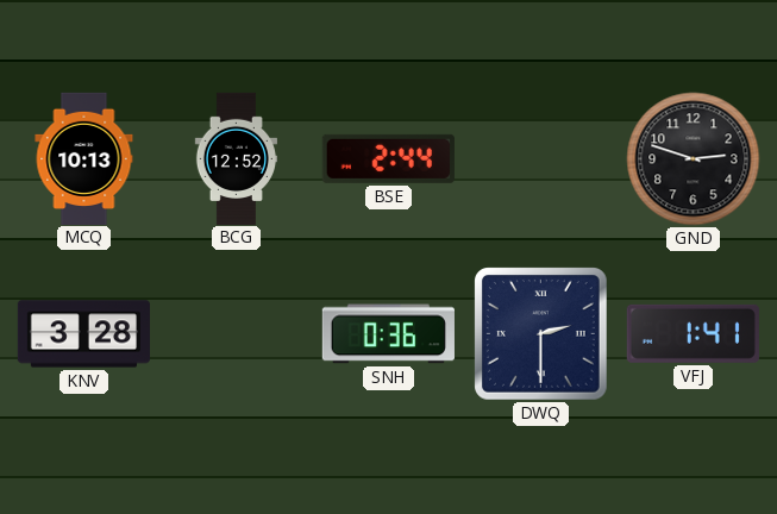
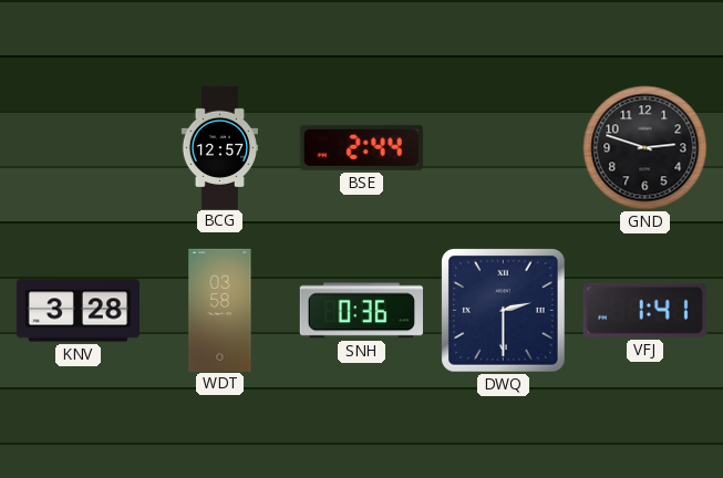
MCQ: 10:13 -> none
BCG: 12:52 -> 12:57
WDT: none -> 03:58
